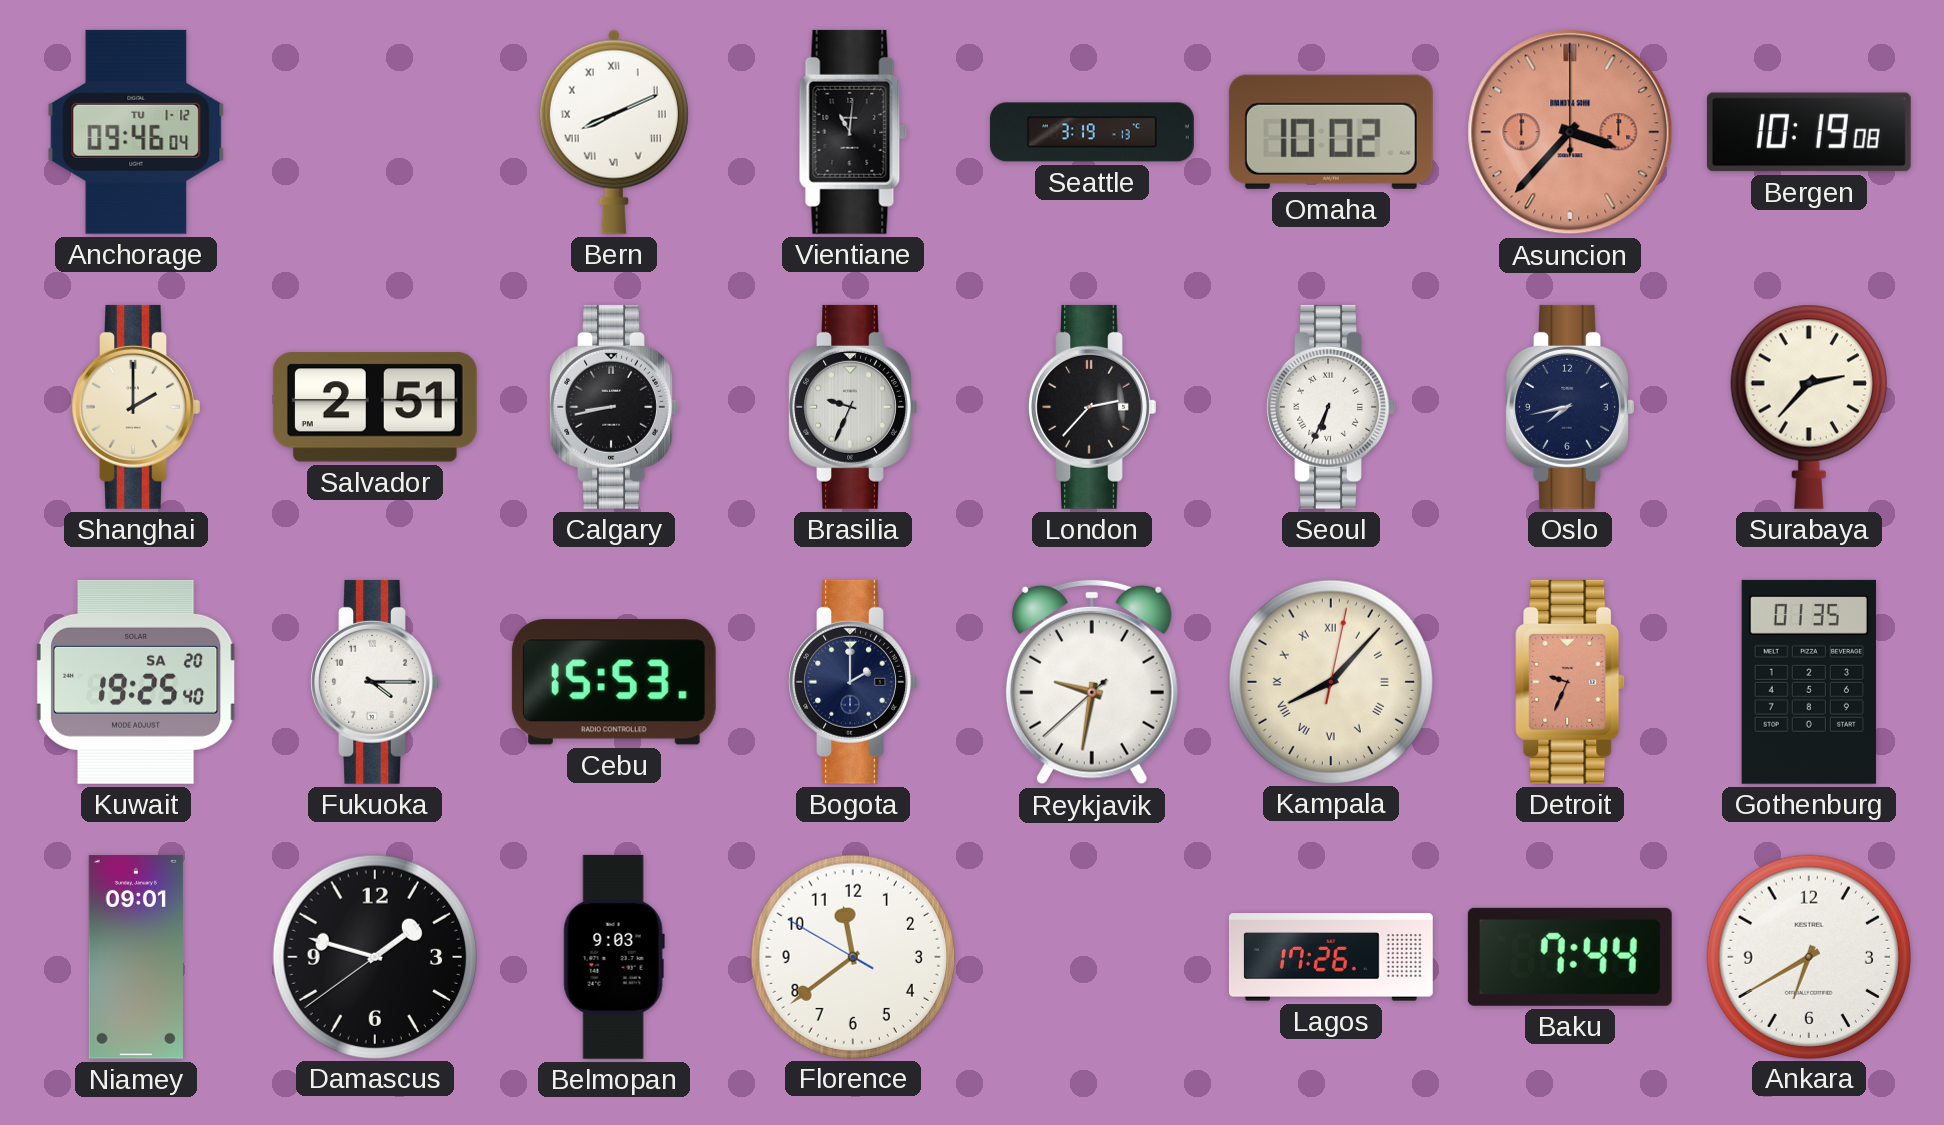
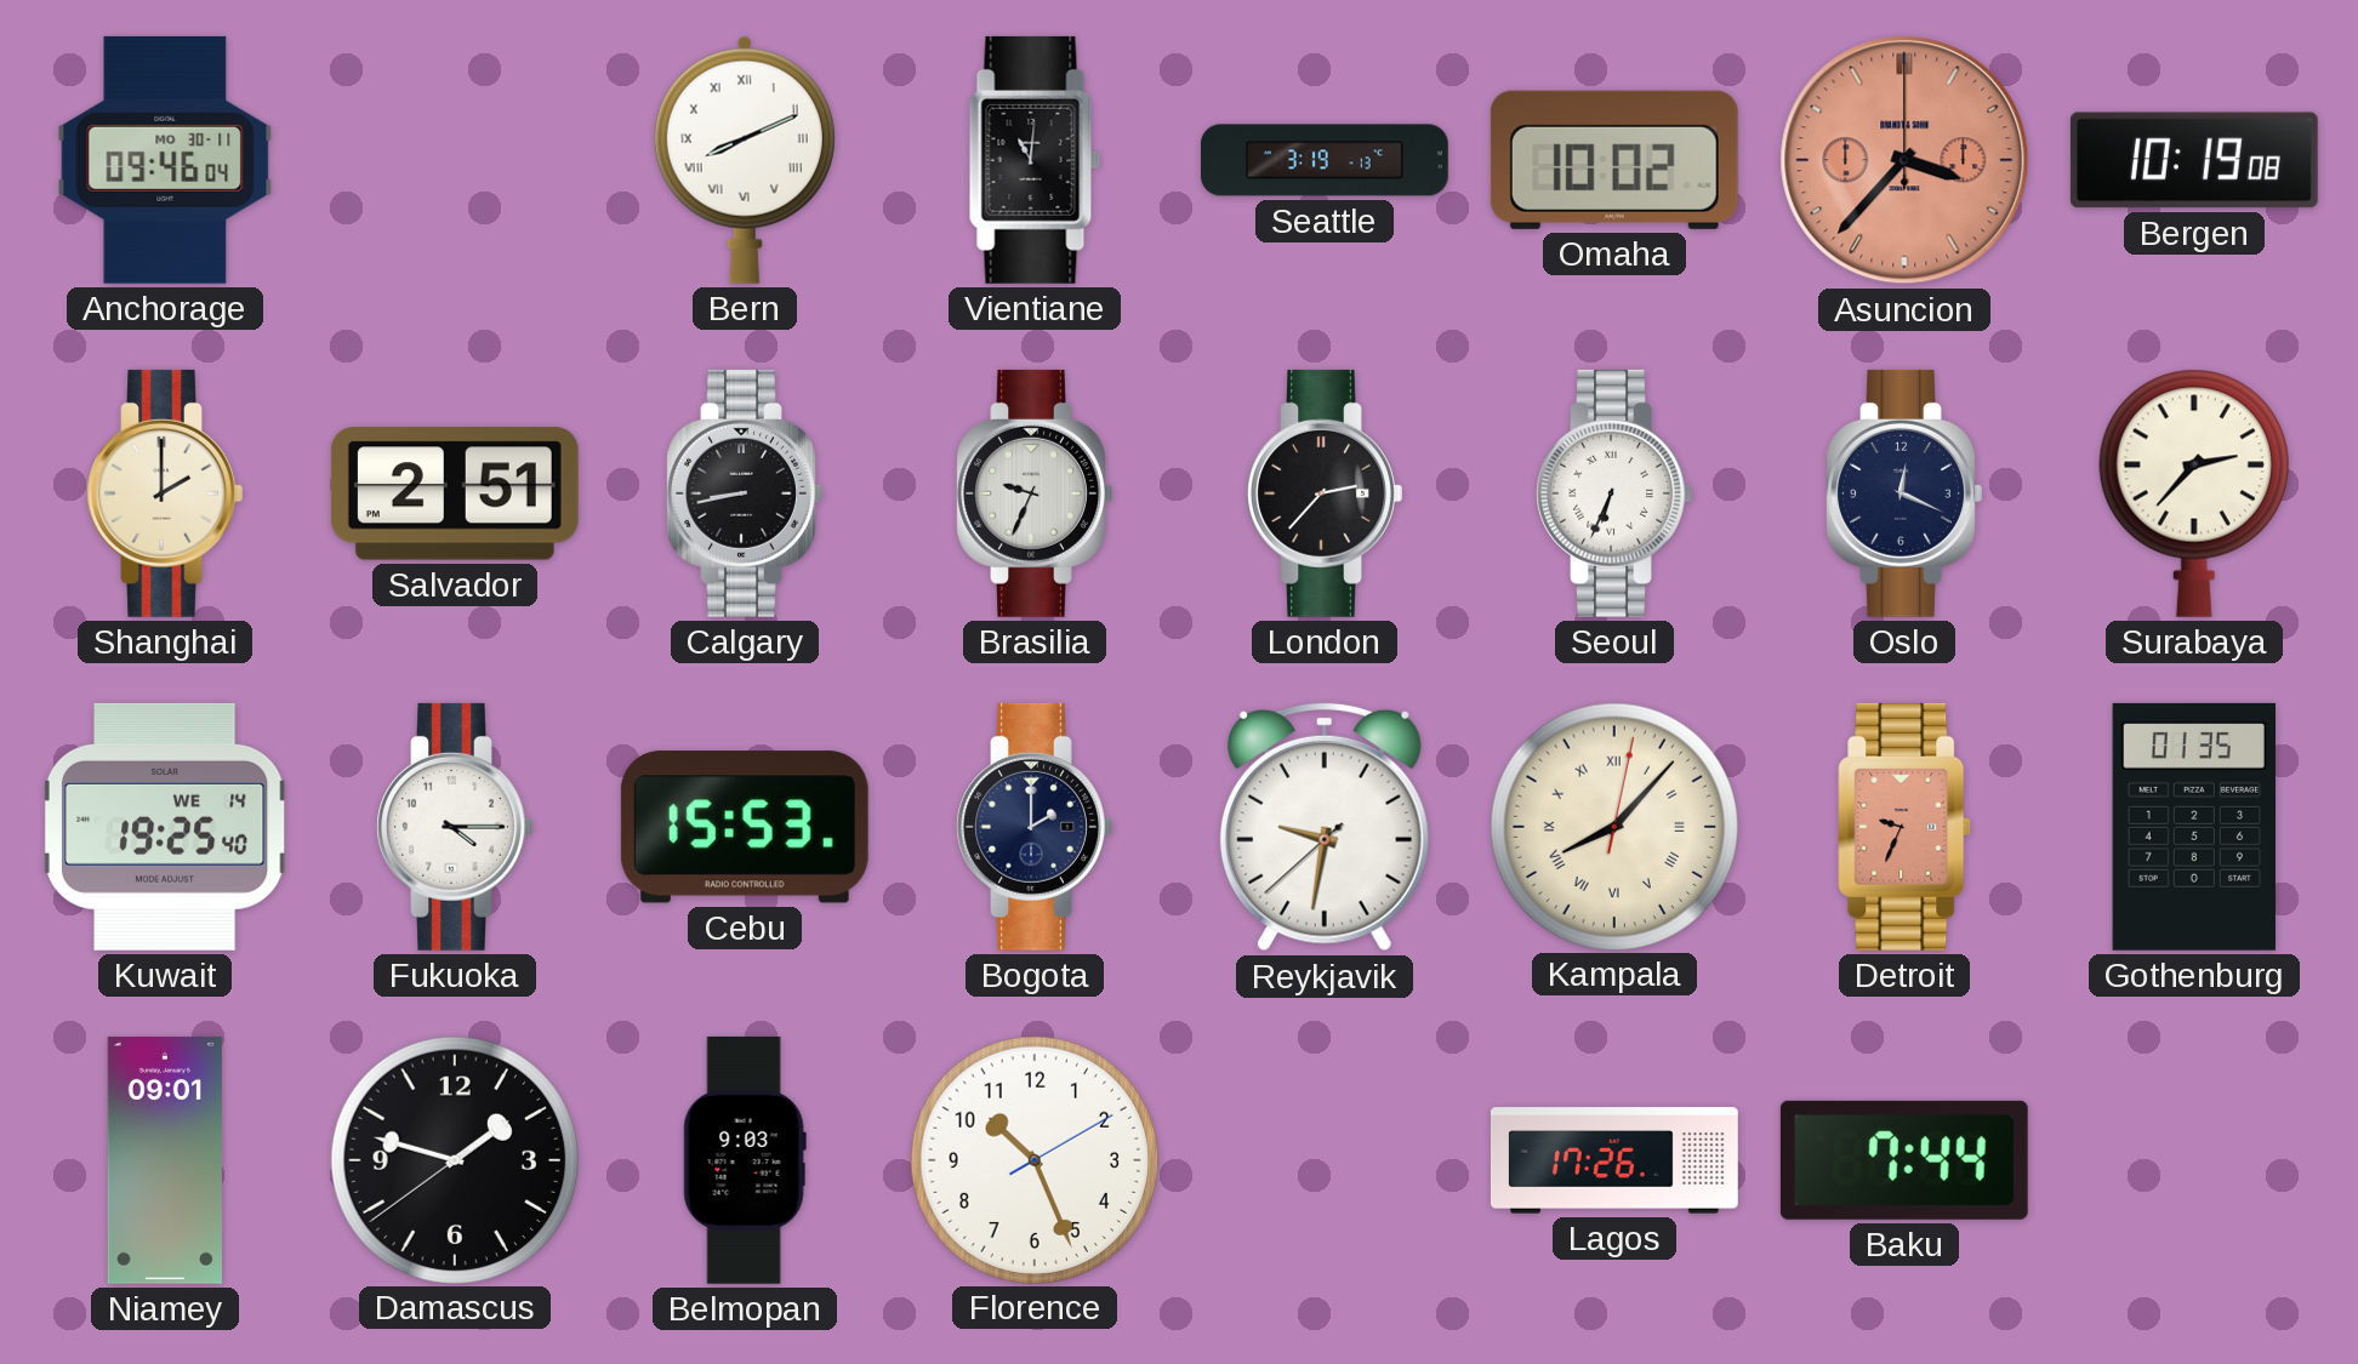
Anchorage date: TU 1-12 -> MO 30-11
Oslo: 7:43 -> 12:19
Kuwait date: SA 20 -> WE 14
Florence: 11:38 -> 10:26
Ankara: 6:40 -> none
